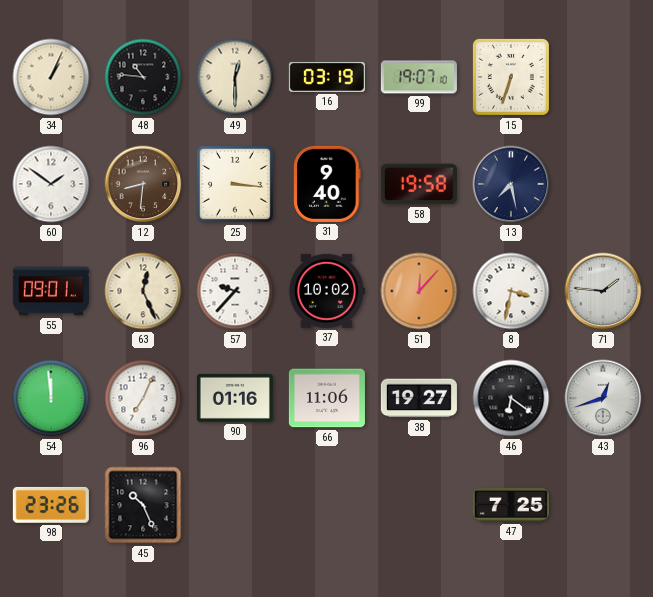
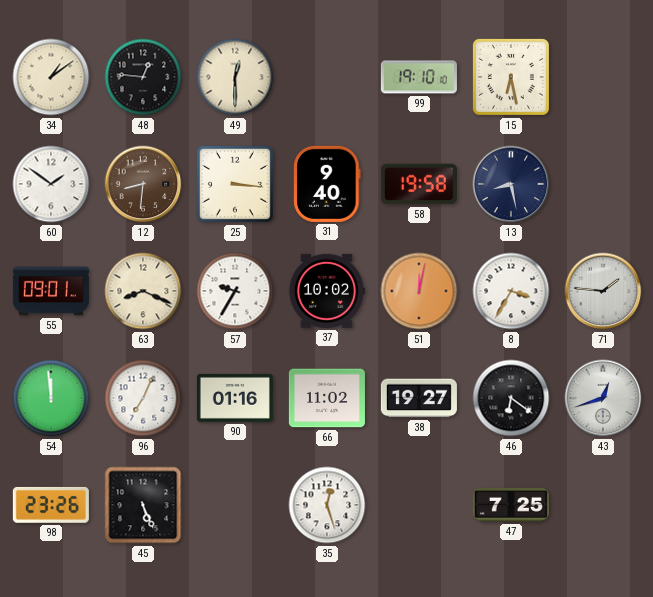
34: 1:04 -> 1:09
48: 10:46 -> 12:46
16: 03:19 -> none
99: 19:07 -> 19:10
15: 6:33 -> 6:28
13: 7:28 -> 8:28
63: 12:26 -> 8:19
57: 9:37 -> 9:35
51: 12:07 -> 12:02
8: 3:32 -> 3:35
66: 11:06 -> 11:02
45: 10:26 -> 5:26
35: none -> 12:27
